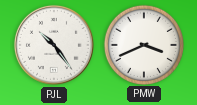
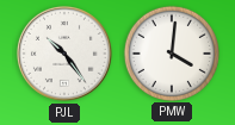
PMW: 3:41 -> 4:01
